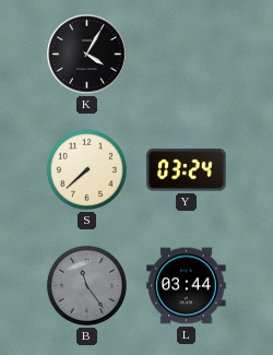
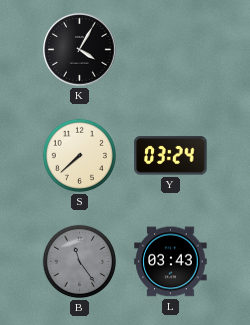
L: 03:44 -> 03:43
